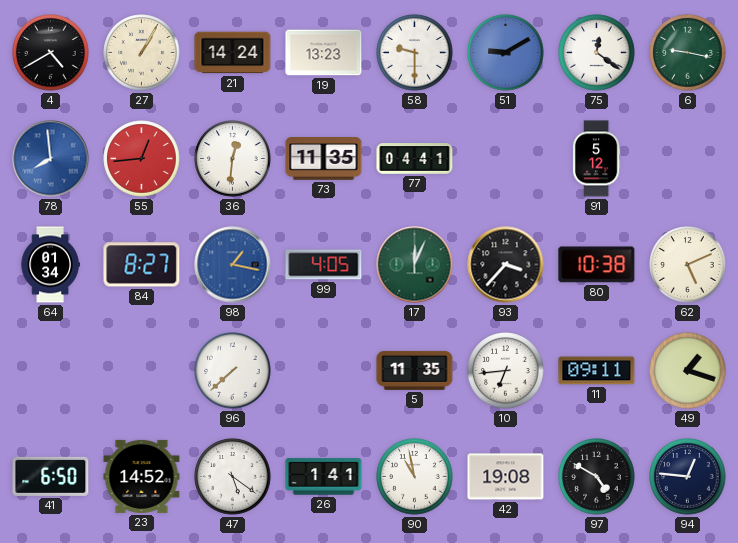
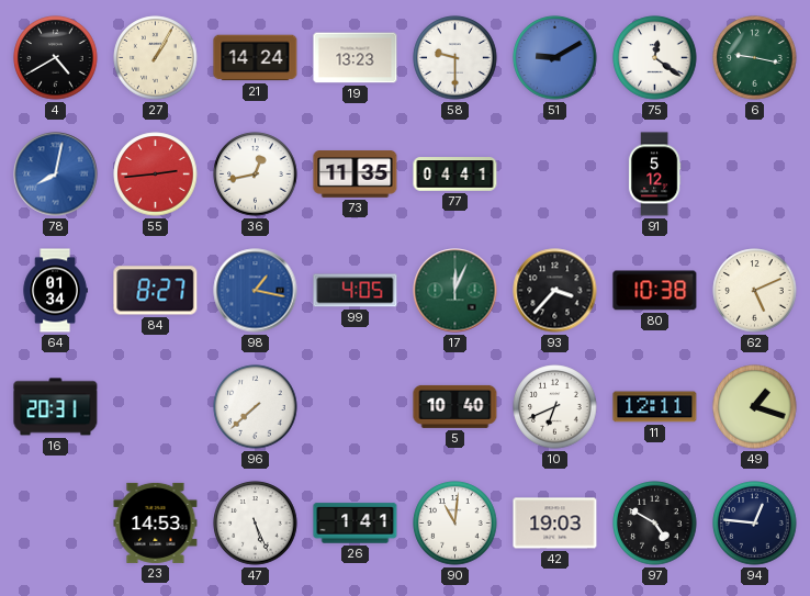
78: 7:59 -> 8:02
55: 12:44 -> 2:44
36: 12:31 -> 12:43
16: none -> 20:31
5: 11:35 -> 10:40
10: 6:44 -> 6:41
11: 09:11 -> 12:11
41: 6:50 -> none
23: 14:52 -> 14:53
47: 5:21 -> 5:26
90: 10:58 -> 11:01
42: 19:08 -> 19:03
